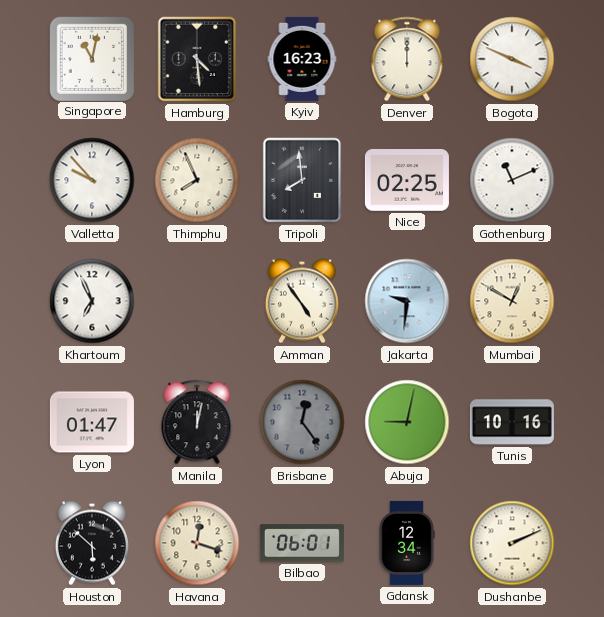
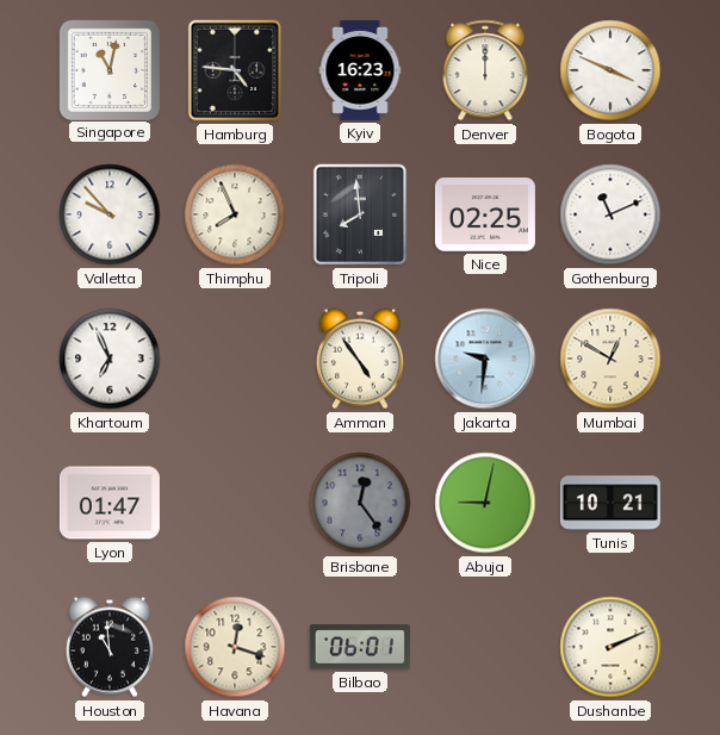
Hamburg: 4:29 -> 4:46
Manila: 12:02 -> none
Tunis: 10:16 -> 10:21
Houston: 5:52 -> 10:59
Gdansk: 12:34 -> none
